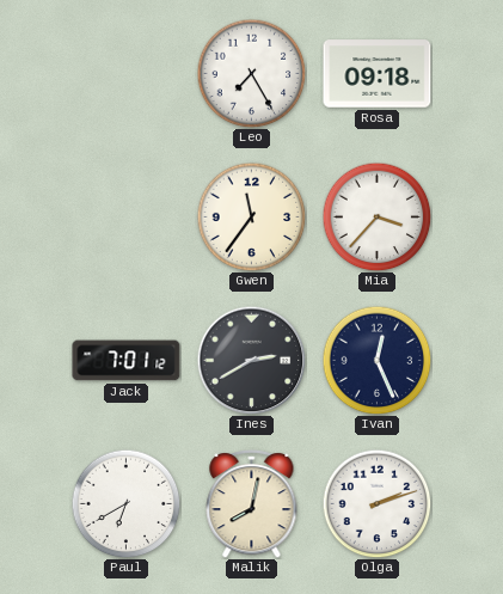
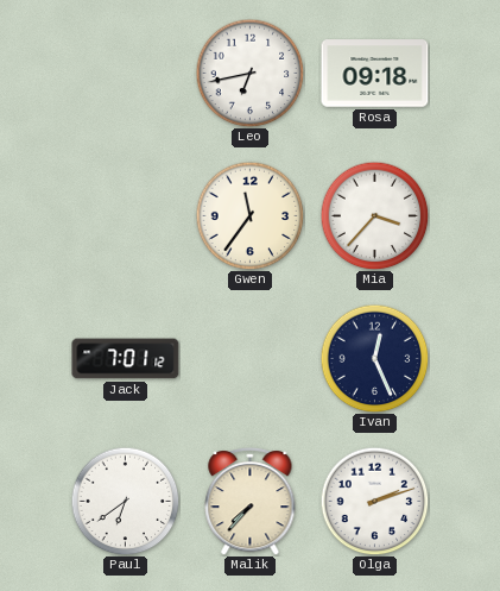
Leo: 7:25 -> 6:43
Ines: 2:40 -> none
Paul: 6:40 -> 6:39
Malik: 8:02 -> 7:37
